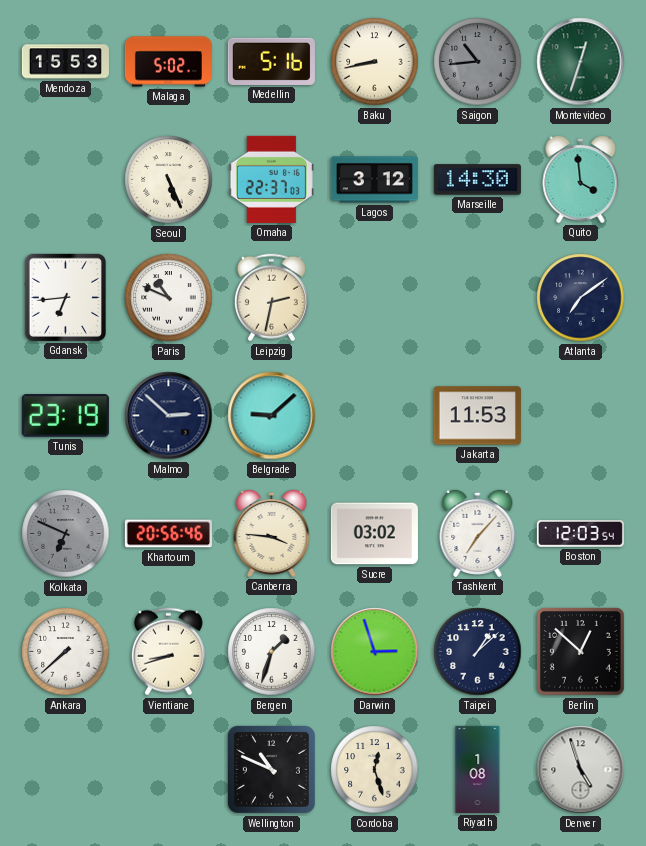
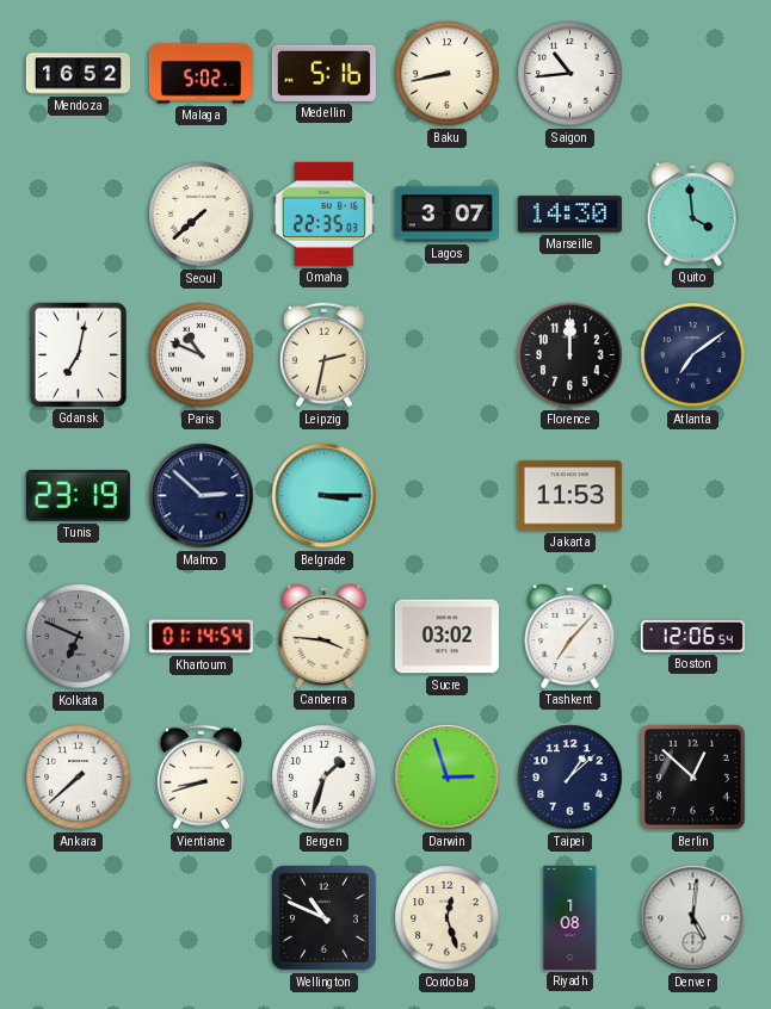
Mendoza: 15:53 -> 16:52
Saigon dial: grey -> white
Montevideo: 12:33 -> none
Seoul: 5:26 -> 7:38
Omaha: 22:37 -> 22:35
Lagos: 3:12 -> 3:07
Gdansk: 6:44 -> 7:02
Florence: none -> 12:00
Belgrade: 9:08 -> 3:15
Khartoum: 20:56 -> 01:14
Boston: 12:03 -> 12:06
Denver: 4:57 -> 5:01
